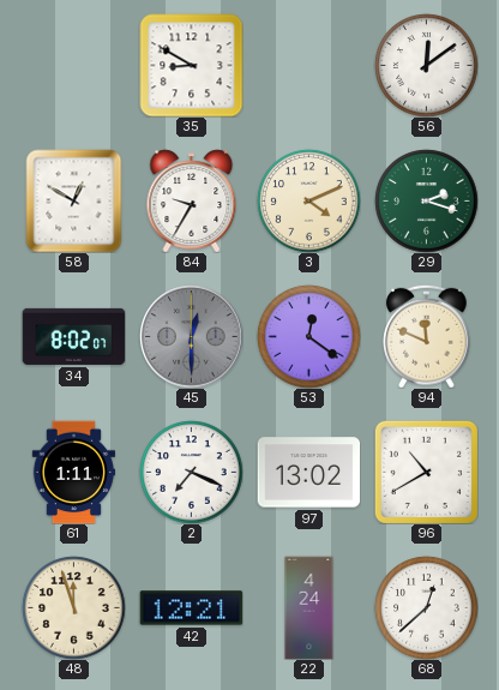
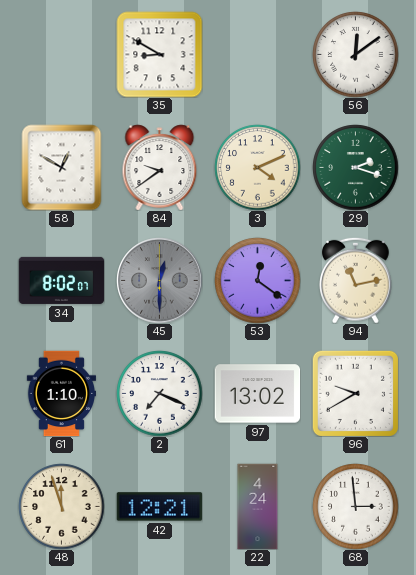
84: 9:35 -> 9:39
94: 11:49 -> 11:13
61: 1:11 -> 1:10
96: 10:40 -> 9:40
68: 12:38 -> 2:59
